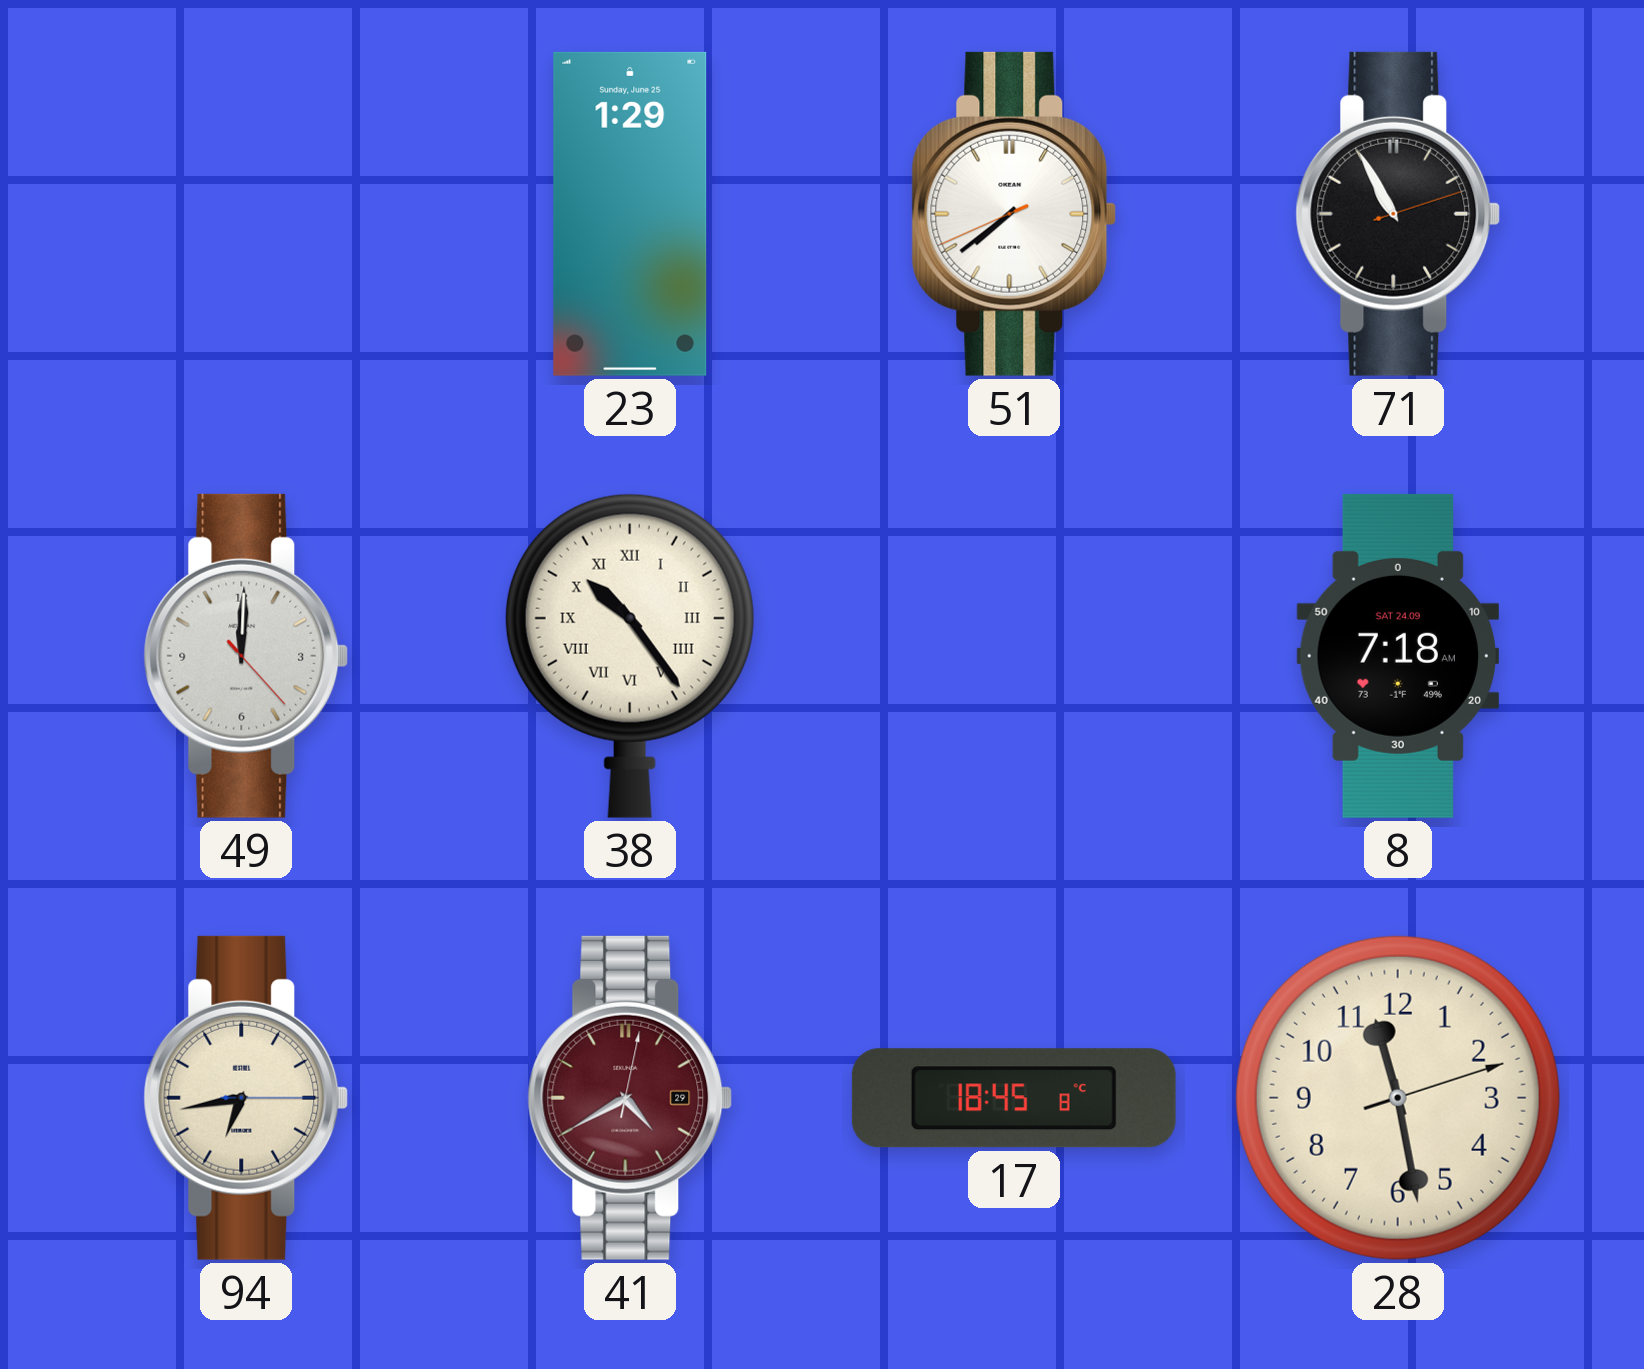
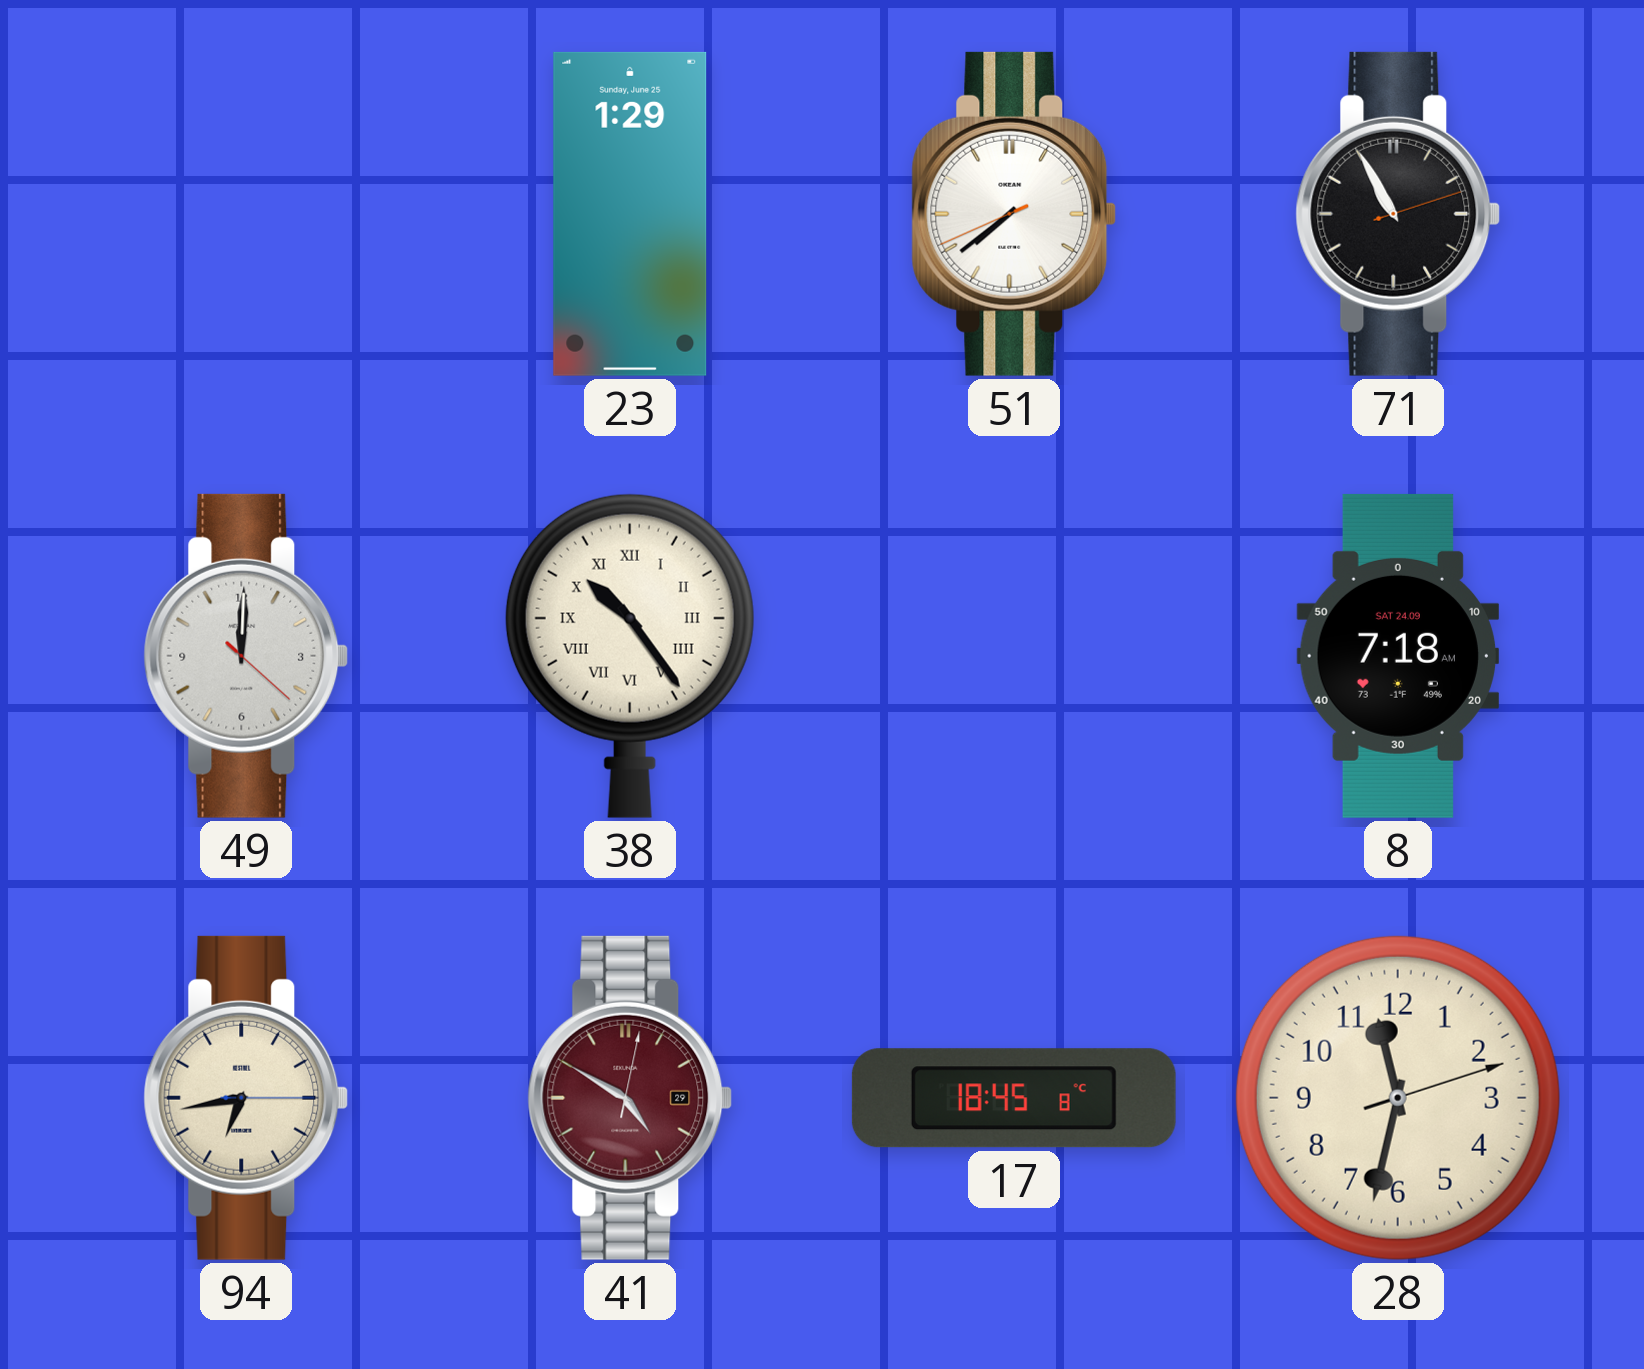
49: 12:00:23 -> 12:00:22
41: 4:40 -> 4:50
28: 11:28 -> 11:32
